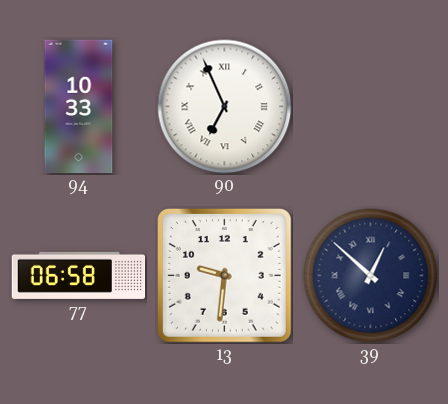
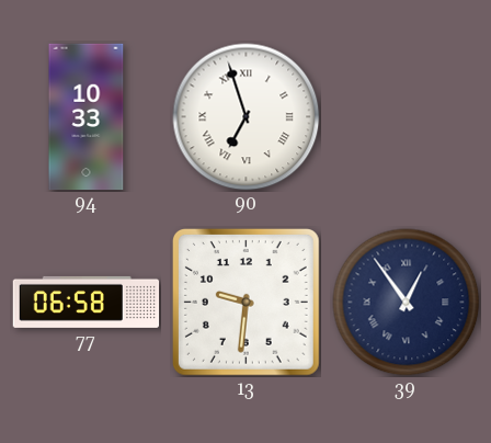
90: 6:56 -> 6:57
39: 12:52 -> 12:54
